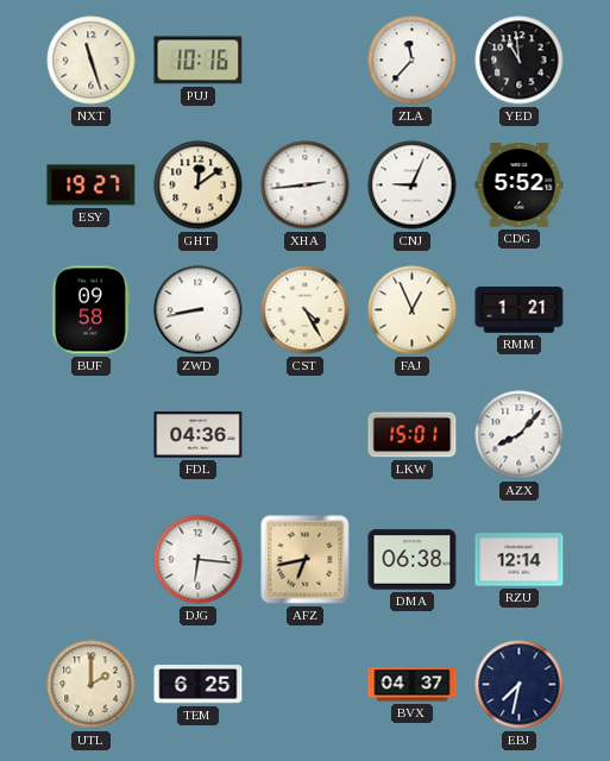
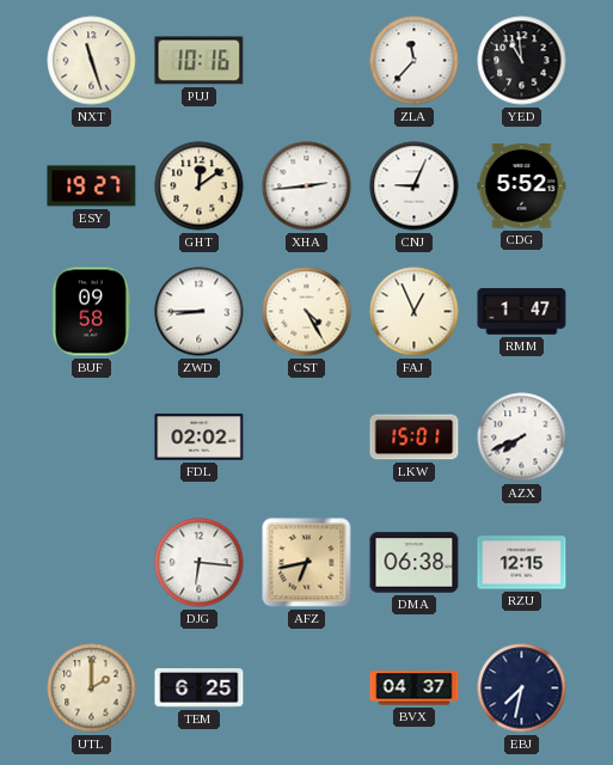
ZWD: 8:43 -> 8:45
RMM: 1:21 -> 1:47
FDL: 04:36 -> 02:02
AZX: 8:07 -> 7:41
RZU: 12:14 -> 12:15
